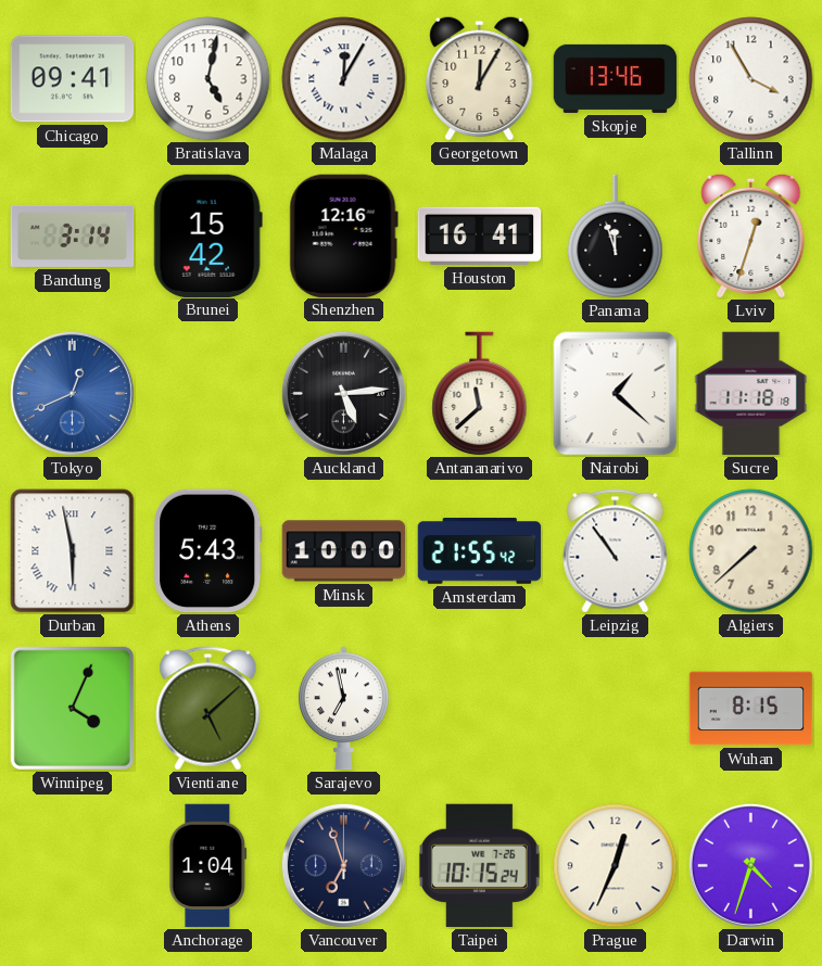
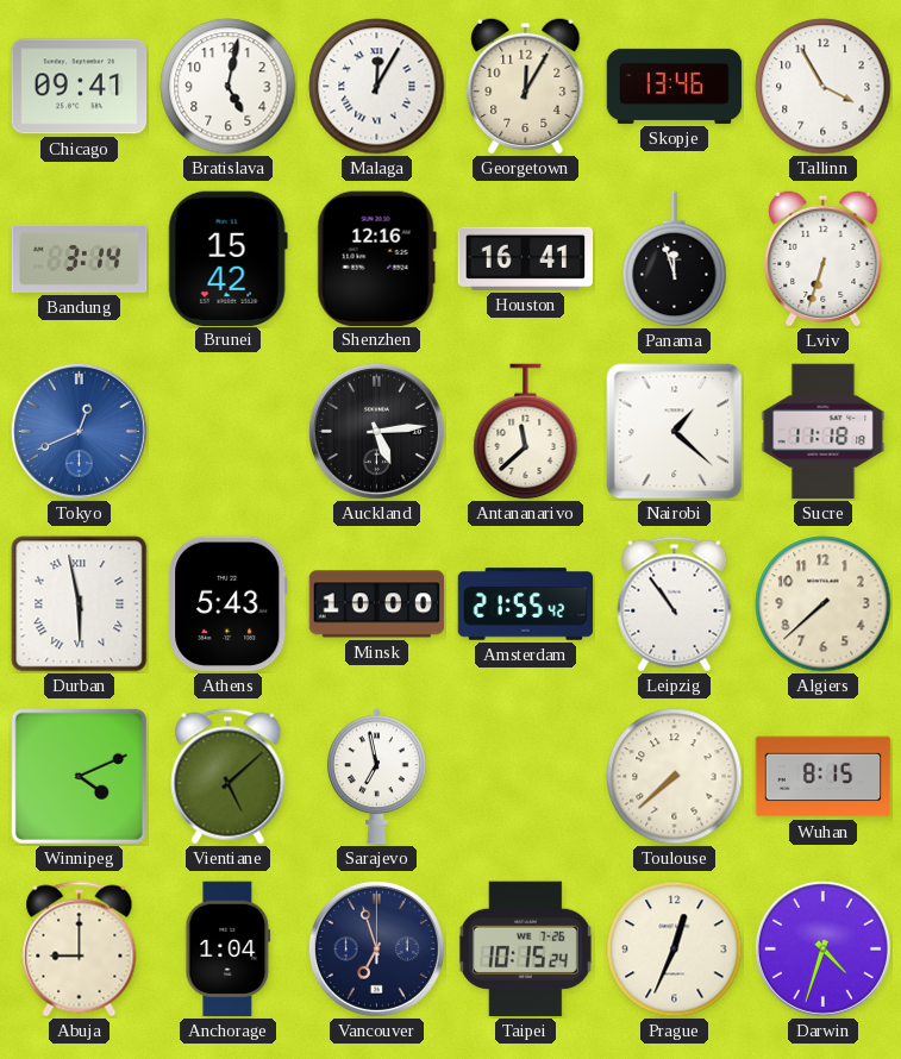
Lviv: 12:33 -> 6:33
Winnipeg: 4:04 -> 4:11
Toulouse: none -> 7:38
Abuja: none -> 9:00
